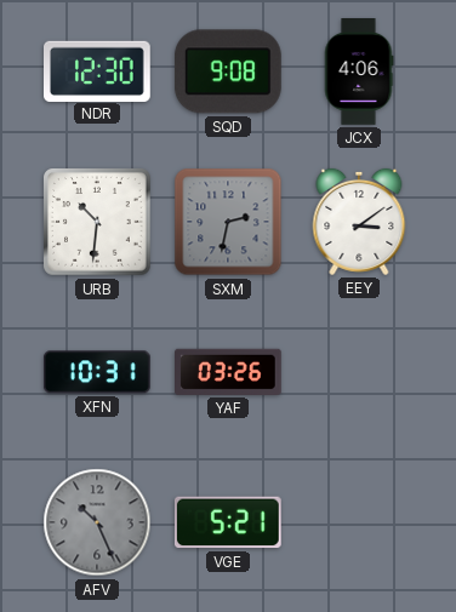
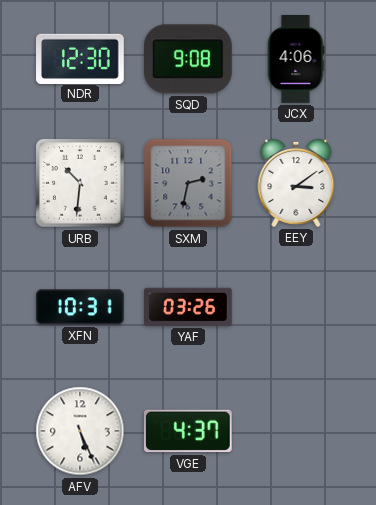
AFV: 10:26 -> 5:26
AFV dial: grey -> white
VGE: 5:21 -> 4:37
